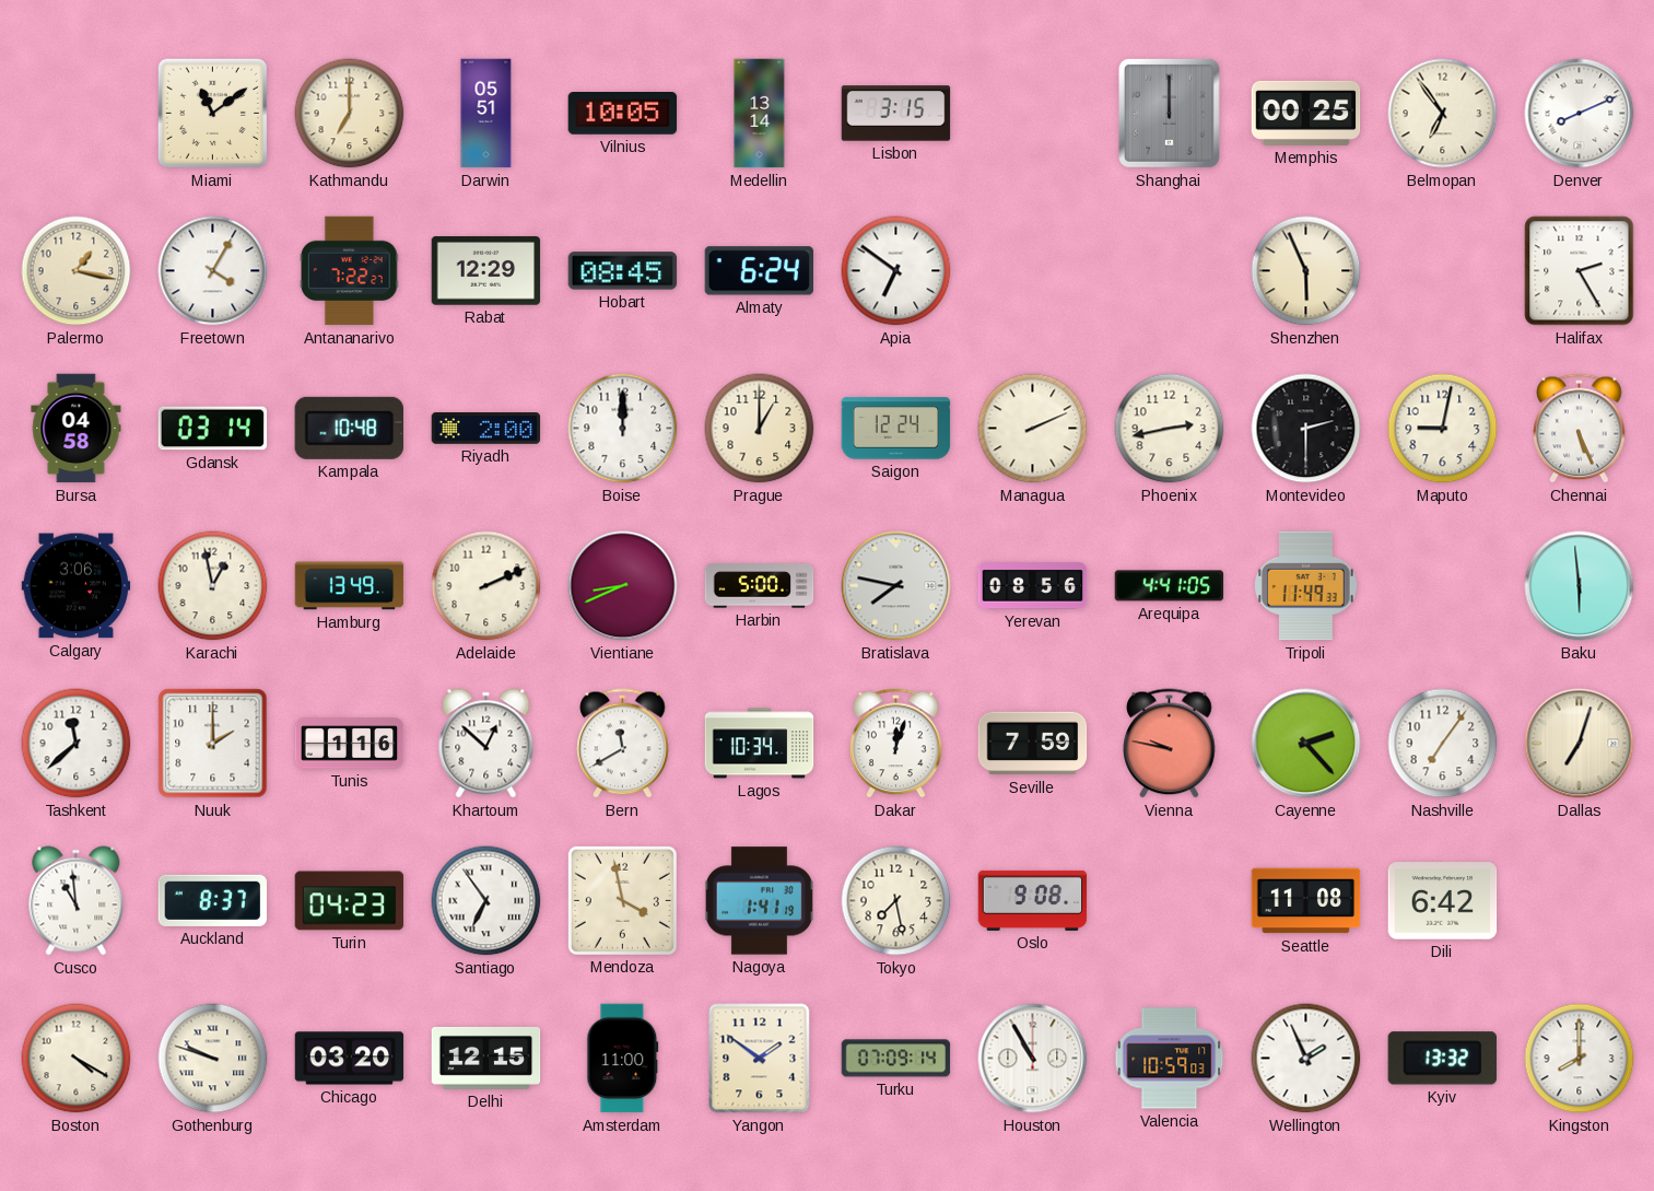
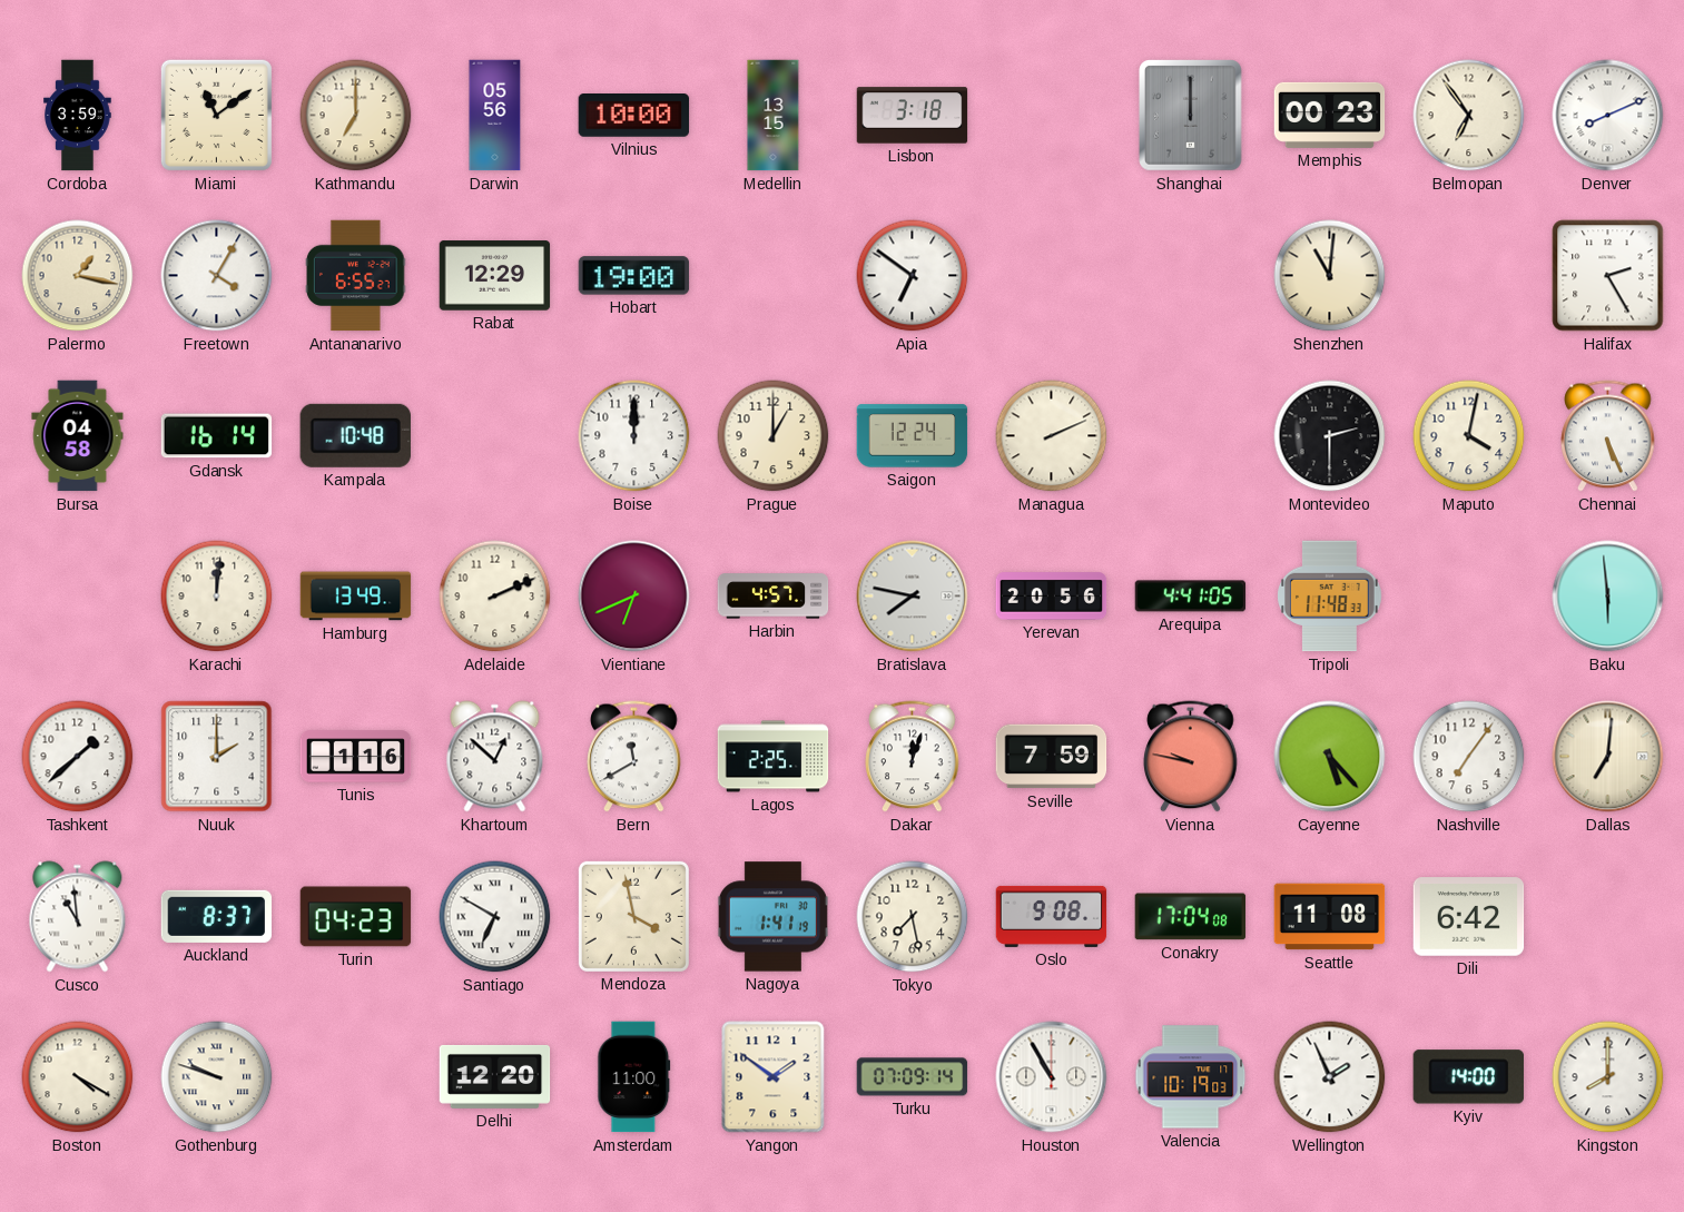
Cordoba: none -> 3:59
Darwin: 05:51 -> 05:56
Vilnius: 10:05 -> 10:00
Medellin: 13:14 -> 13:15
Lisbon: 3:15 -> 3:18
Memphis: 00:25 -> 00:23
Antananarivo: 7:22 -> 6:55
Hobart: 08:45 -> 19:00
Almaty: 6:24 -> none
Shenzhen: 5:56 -> 11:01
Gdansk: 03:14 -> 16:14
Riyadh: 2:00 -> none
Phoenix: 2:43 -> none
Maputo: 9:02 -> 4:02
Calgary: 3:06 -> none
Karachi: 12:58 -> 12:01
Vientiane: 8:41 -> 6:41
Harbin: 5:00 -> 4:57
Yerevan: 08:56 -> 20:56
Tripoli: 11:49 -> 11:48
Tashkent: 11:38 -> 1:38
Lagos: 10:34 -> 2:25
Cayenne: 2:23 -> 5:23
Dallas: 7:03 -> 7:01
Santiago: 6:54 -> 6:50
Conakry: none -> 17:04
Chicago: 03:20 -> none
Delhi: 12:15 -> 12:20
Valencia: 10:59 -> 10:19
Kyiv: 13:32 -> 14:00
